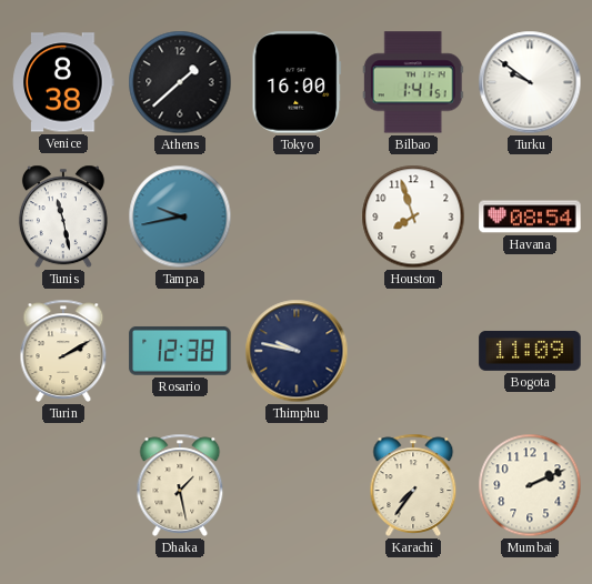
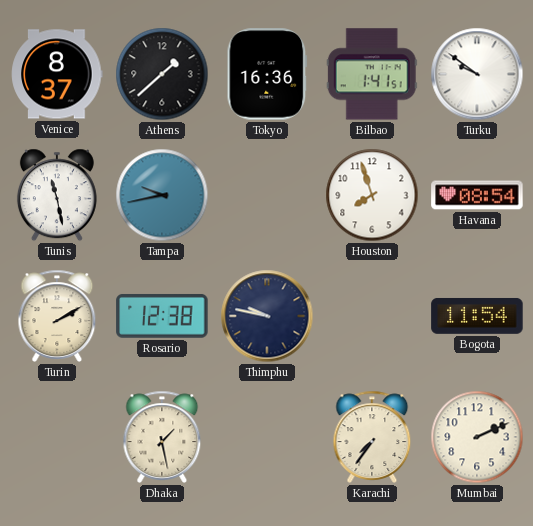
Venice: 8:38 -> 8:37
Tokyo: 16:00 -> 16:36
Bogota: 11:09 -> 11:54
